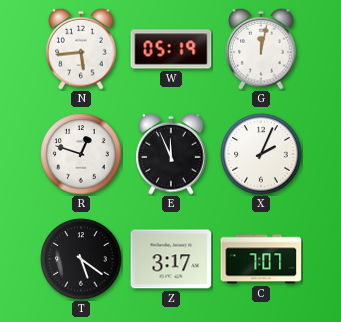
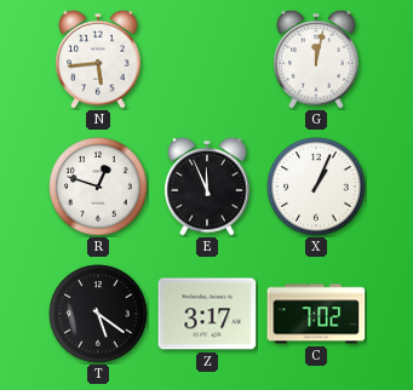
W: 05:19 -> none
X: 2:04 -> 1:04
C: 7:07 -> 7:02
